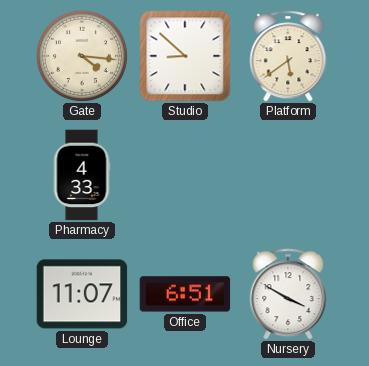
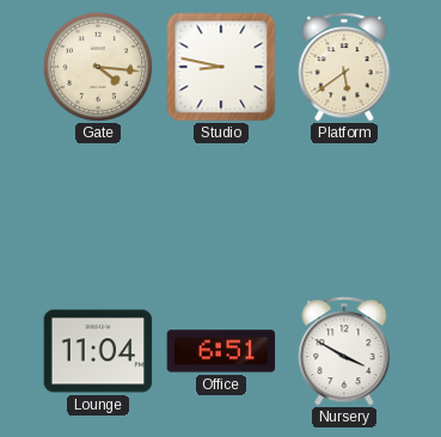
Studio: 8:52 -> 8:47
Pharmacy: 4:33 -> none
Lounge: 11:07 -> 11:04
